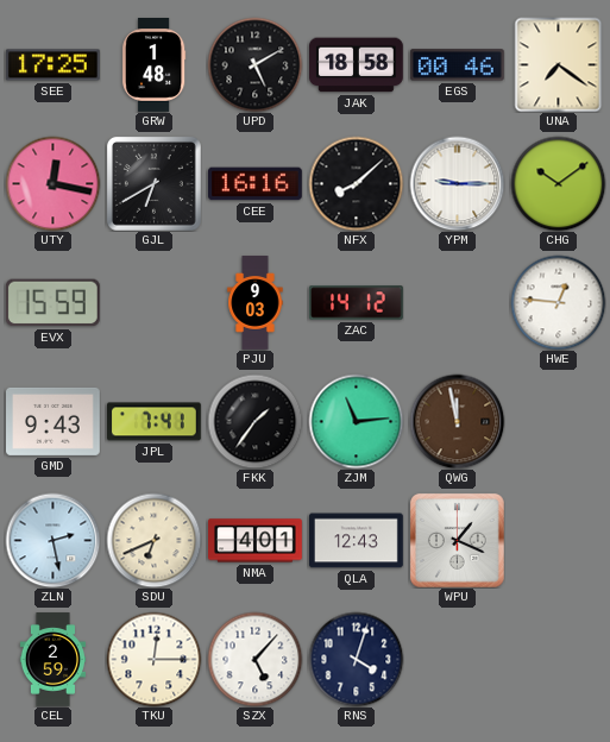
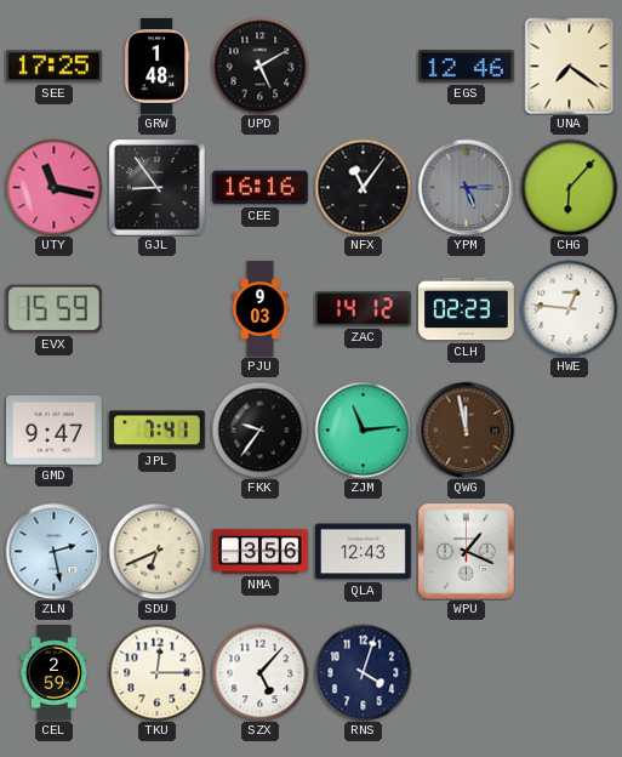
JAK: 18:58 -> none
EGS: 00:46 -> 12:46
UTY: 12:17 -> 11:17
GJL: 6:40 -> 8:54
NFX: 8:08 -> 11:06
YPM: 9:15 -> 5:15
YPM dial: white -> grey
CHG: 10:09 -> 6:07
CLH: none -> 02:23
GMD: 9:43 -> 9:47
FKK: 1:36 -> 9:36
NMA: 4:01 -> 3:56
